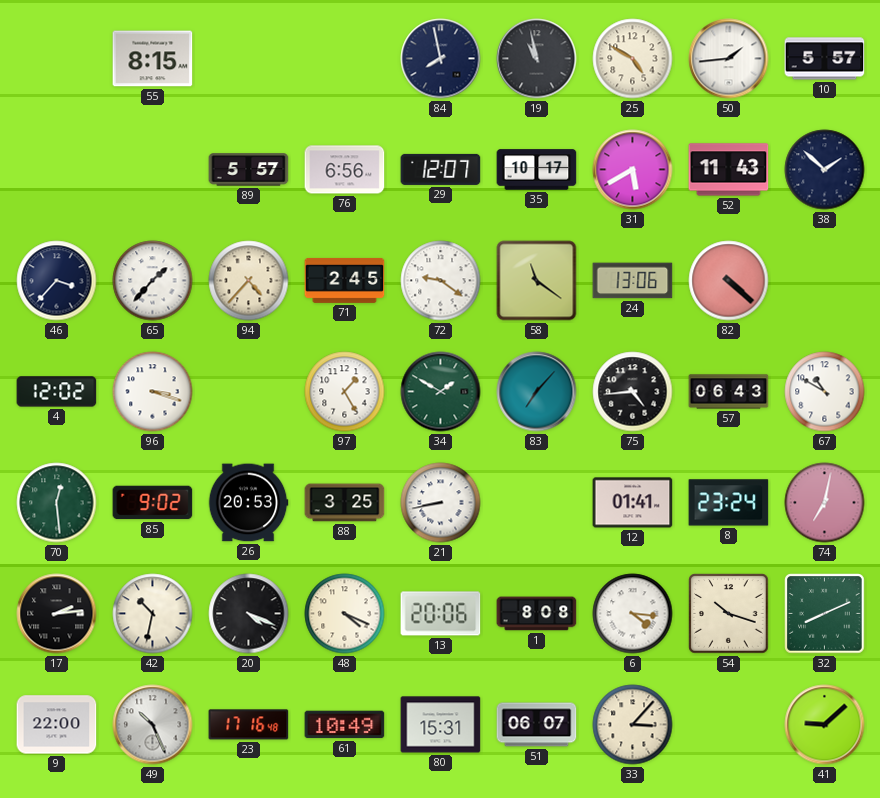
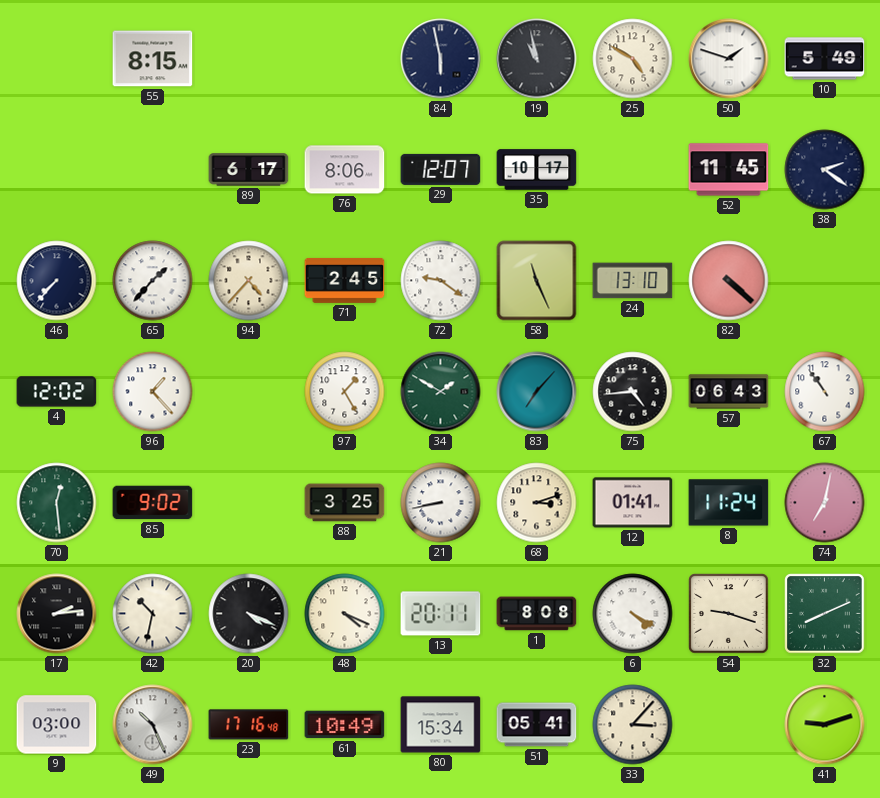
84: 7:58 -> 5:58
50: 1:44 -> 1:48
10: 5:57 -> 5:49
89: 5:57 -> 6:17
76: 6:56 -> 8:06
31: 5:40 -> none
52: 11:43 -> 11:45
38: 1:52 -> 2:21
46: 3:37 -> 7:37
58: 11:21 -> 11:26
24: 13:06 -> 13:10
96: 3:18 -> 1:23
67: 10:50 -> 10:54
26: 20:53 -> none
68: none -> 3:12
8: 23:24 -> 11:24
13: 20:06 -> 20:11
6: 4:16 -> 4:20
54: 10:18 -> 9:18
9: 22:00 -> 03:00
80: 15:31 -> 15:34
51: 06:07 -> 05:41
41: 9:08 -> 9:12
